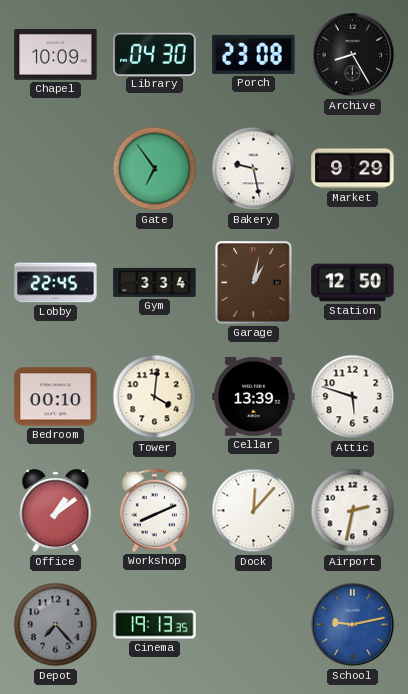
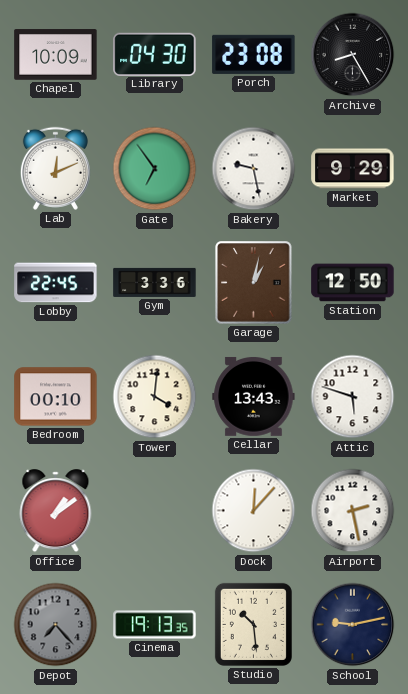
Lab: none -> 12:11
Gym: 3:34 -> 3:36
Cellar: 13:39 -> 13:43
Workshop: 8:11 -> none
Airport: 2:32 -> 2:28
Studio: none -> 10:29
School dial: blue -> navy
